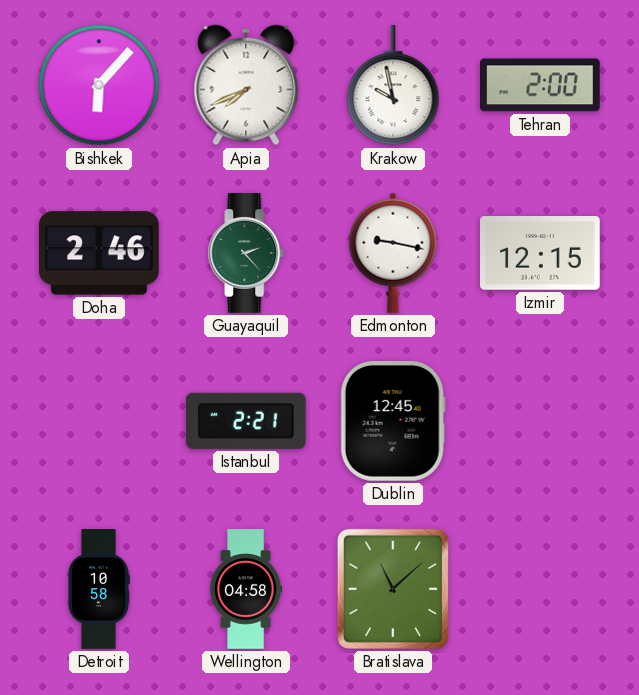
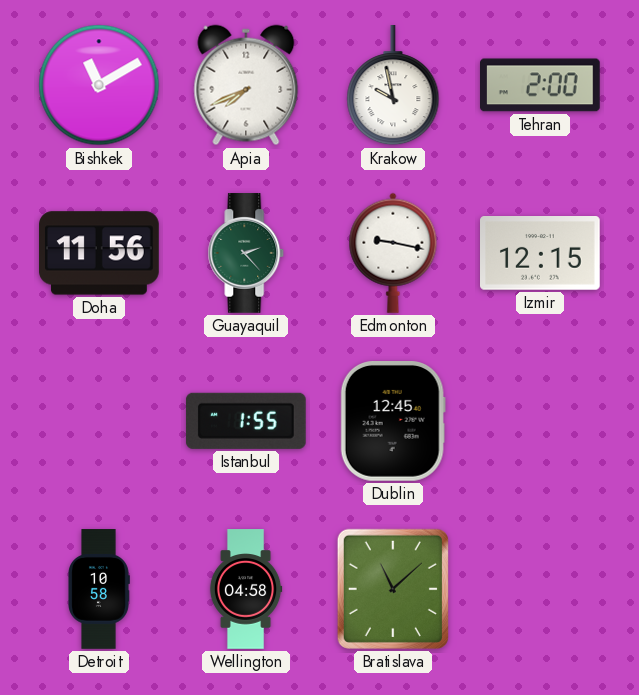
Bishkek: 6:07 -> 11:10
Doha: 2:46 -> 11:56
Istanbul: 2:21 -> 1:55
